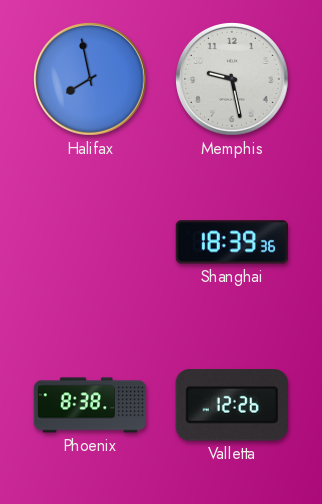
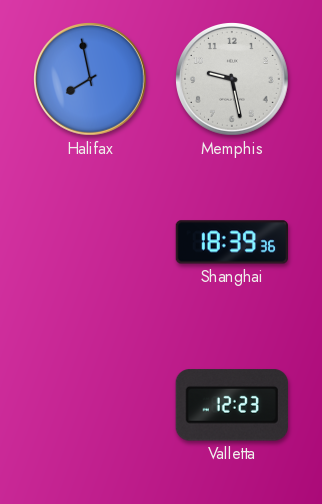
Phoenix: 8:38 -> none
Valletta: 12:26 -> 12:23
